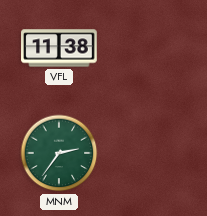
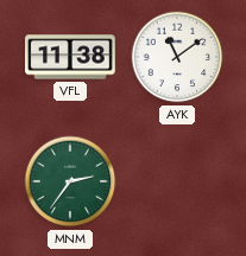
AYK: none -> 11:09
